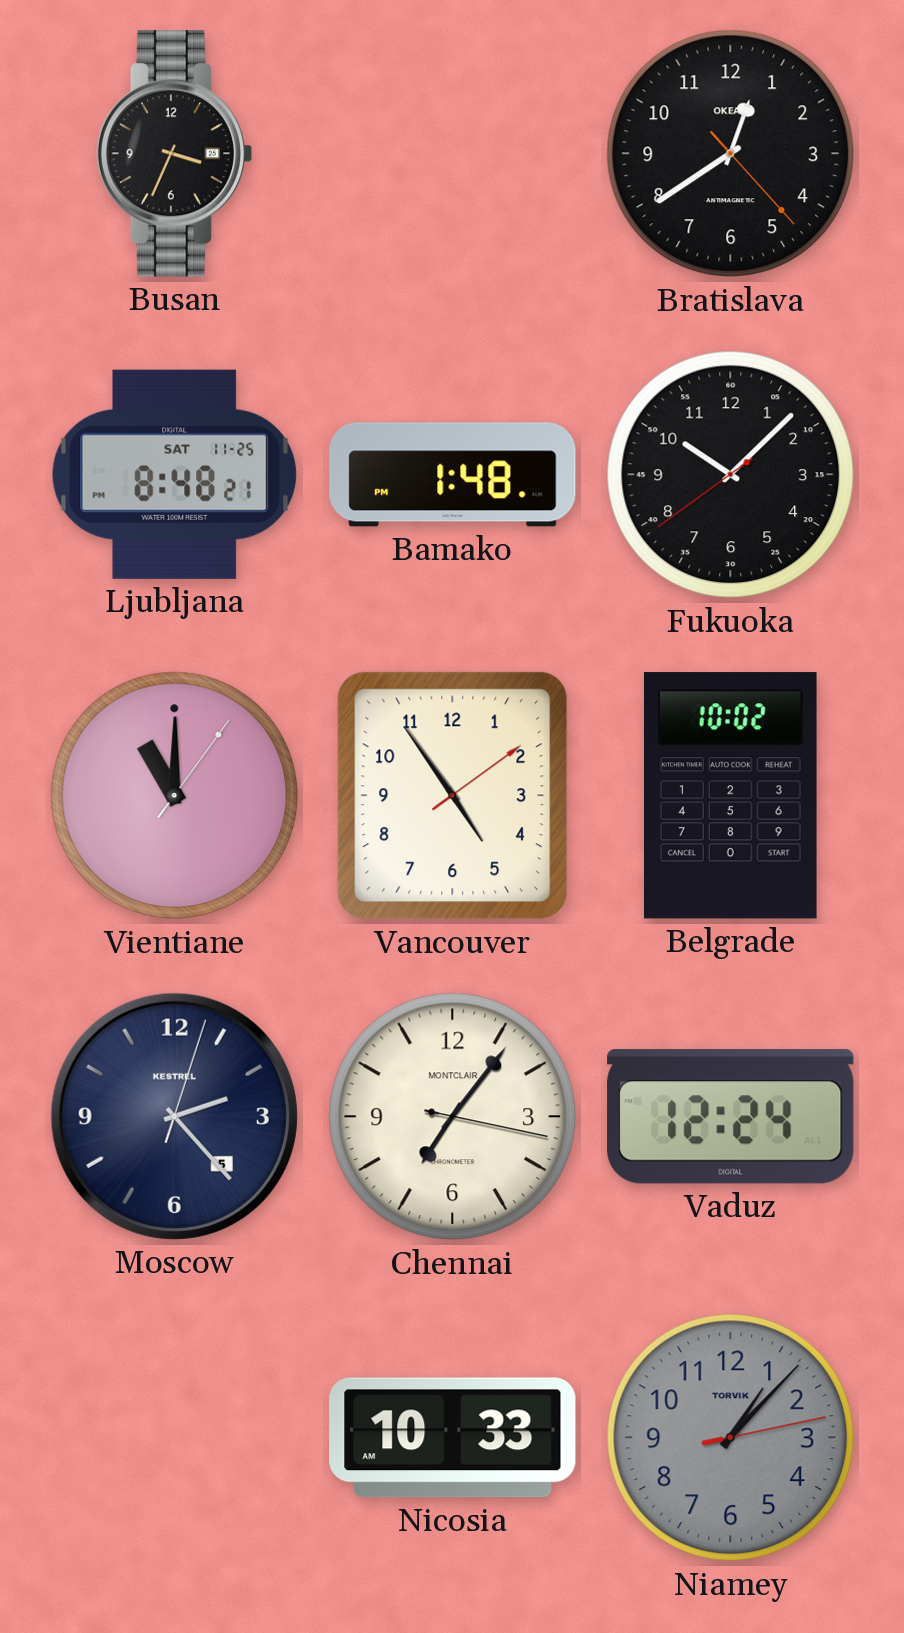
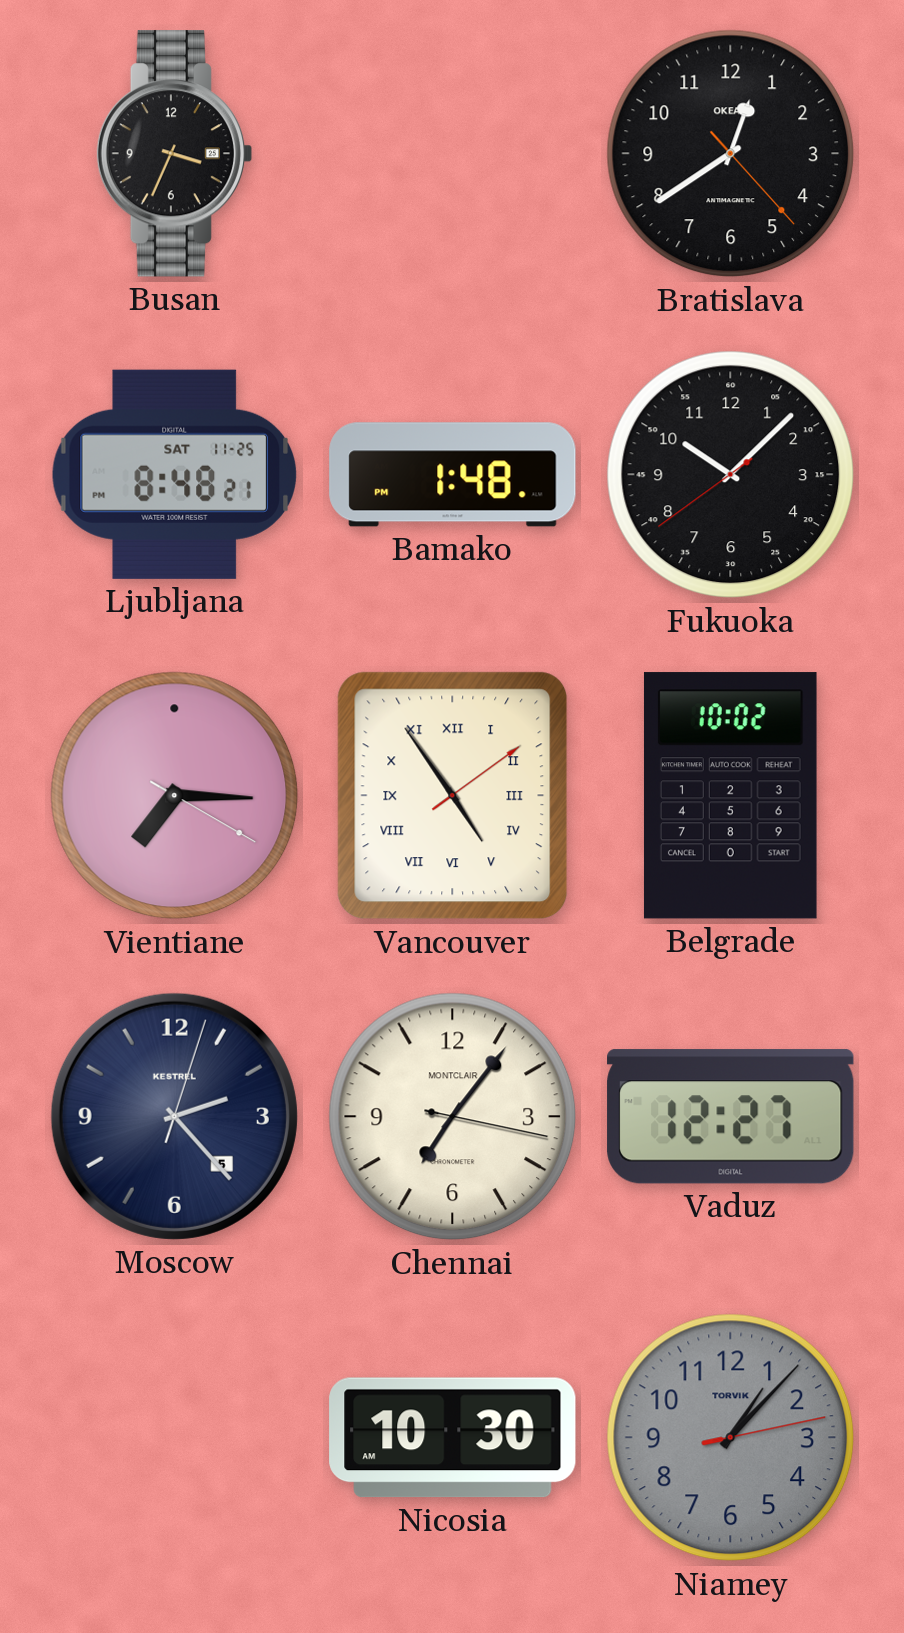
Vientiane: 11:00 -> 7:15
Vancouver numerals: Arabic -> Roman
Vaduz: 12:24 -> 12:27
Nicosia: 10:33 -> 10:30
